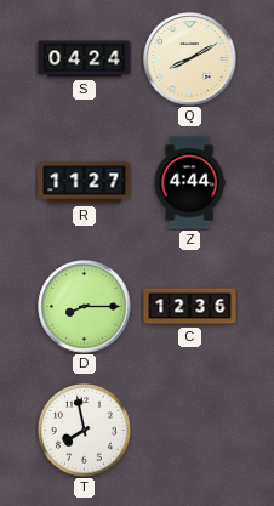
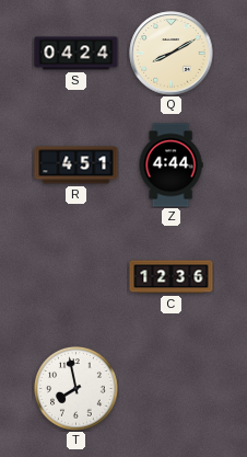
R: 11:27 -> 4:51
D: 8:15 -> none
